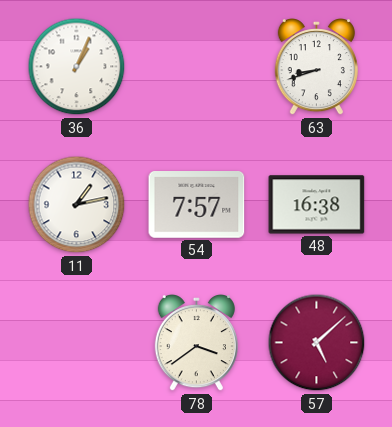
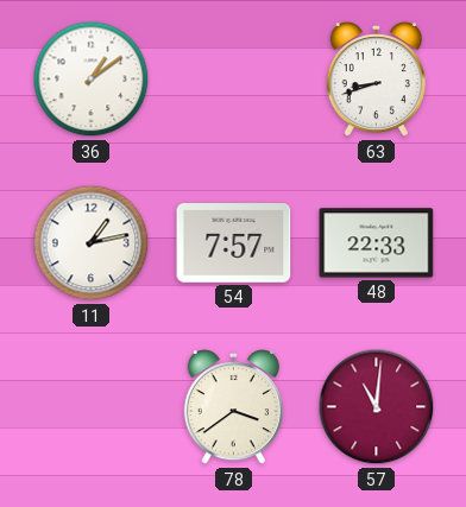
36: 1:04 -> 1:09
48: 16:38 -> 22:33
57: 5:08 -> 11:01
